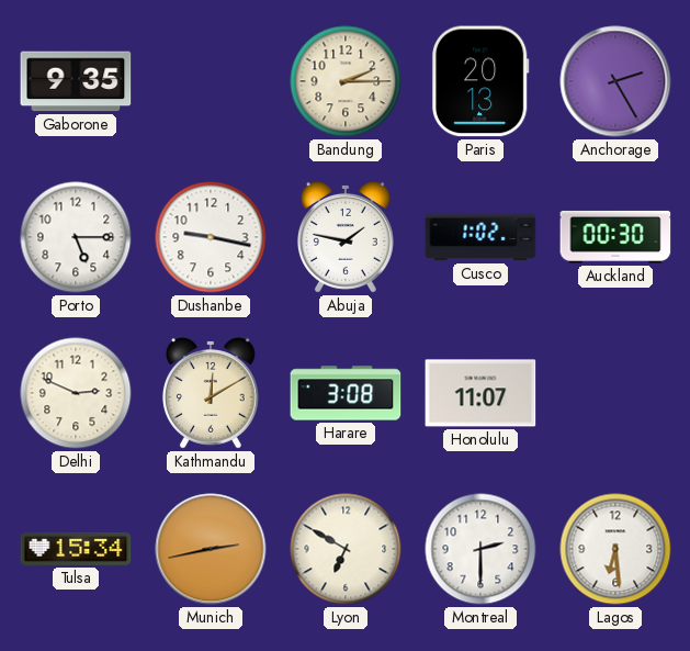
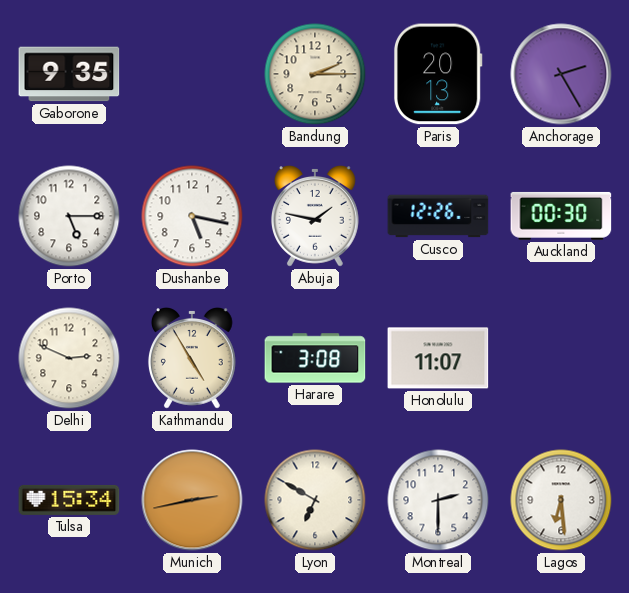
Dushanbe: 9:17 -> 5:17
Cusco: 1:02 -> 12:26
Kathmandu: 12:10 -> 4:55
